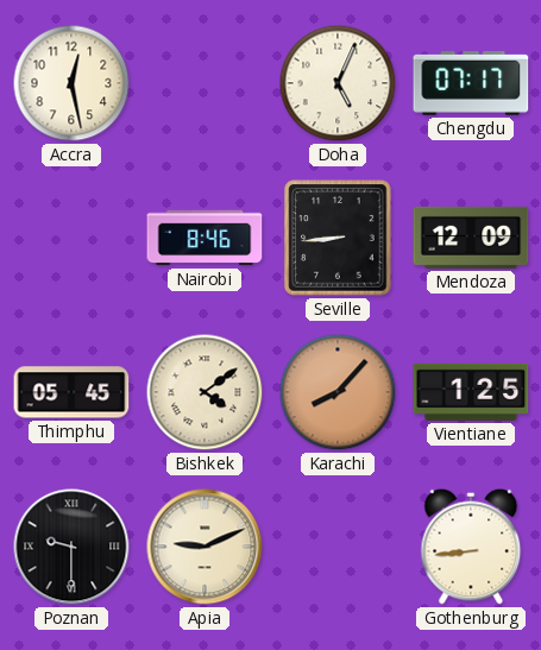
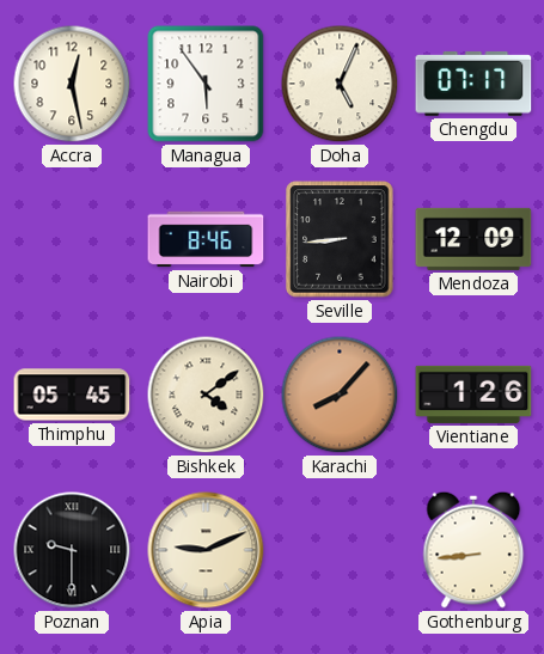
Managua: none -> 5:54
Vientiane: 1:25 -> 1:26
